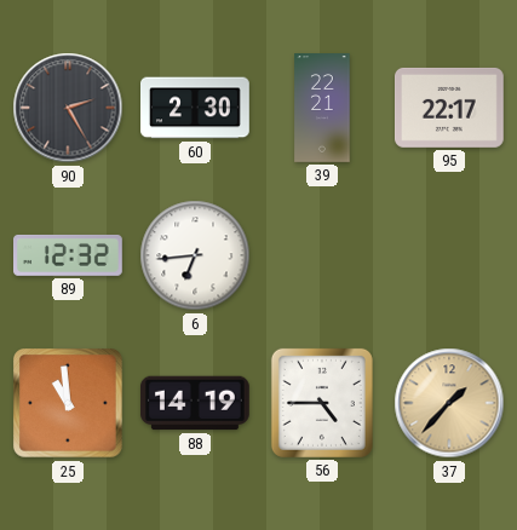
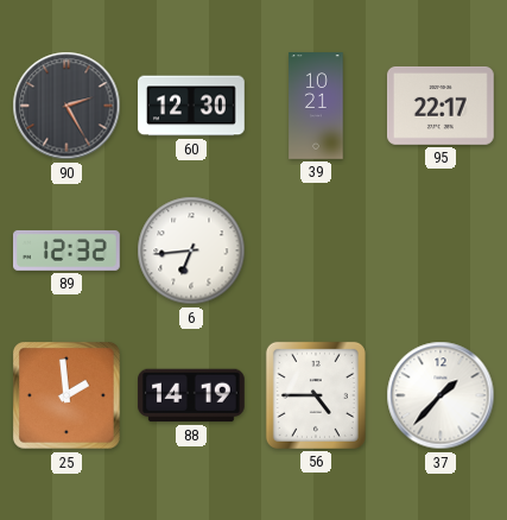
60: 2:30 -> 12:30
39: 22:21 -> 10:21
25: 10:59 -> 1:59
37 dial: champagne -> white
